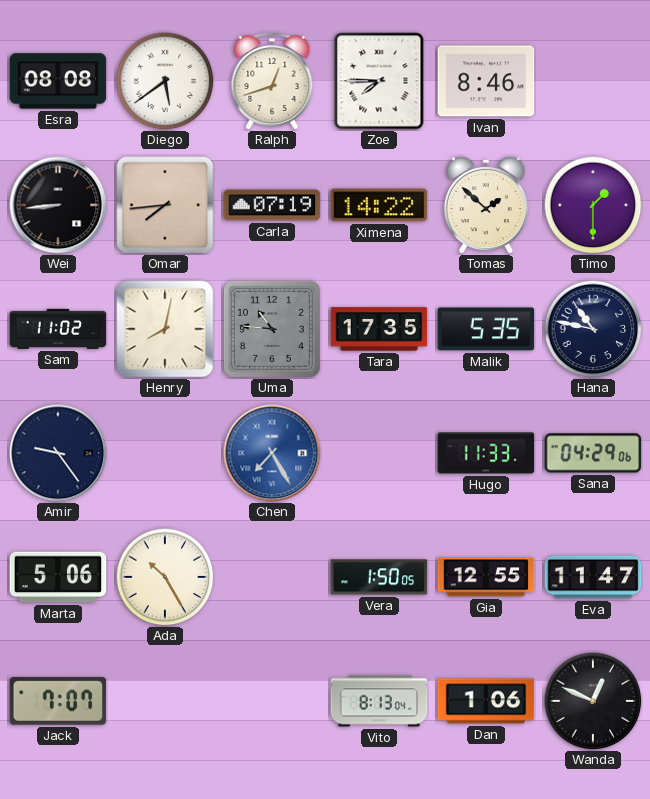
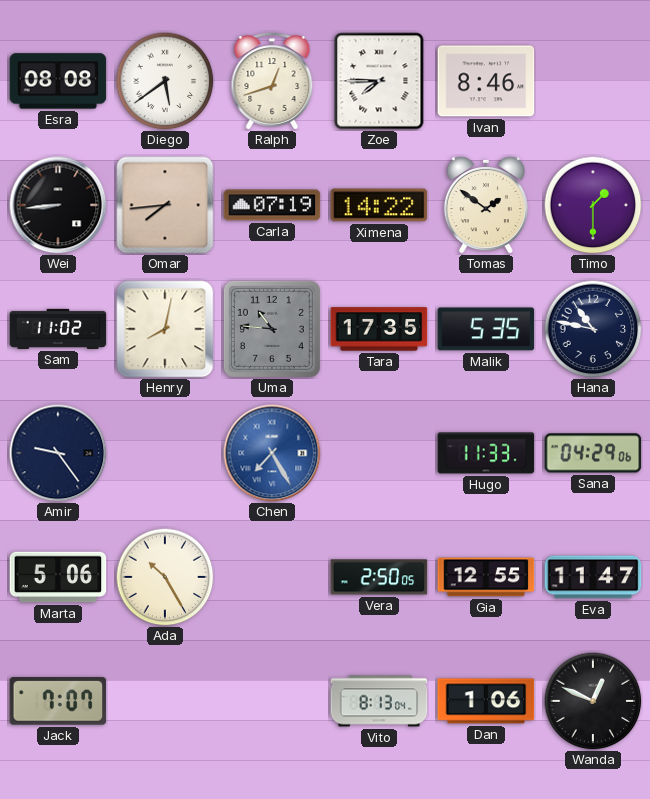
Tomas: 1:52 -> 1:51
Vera: 1:50 -> 2:50
